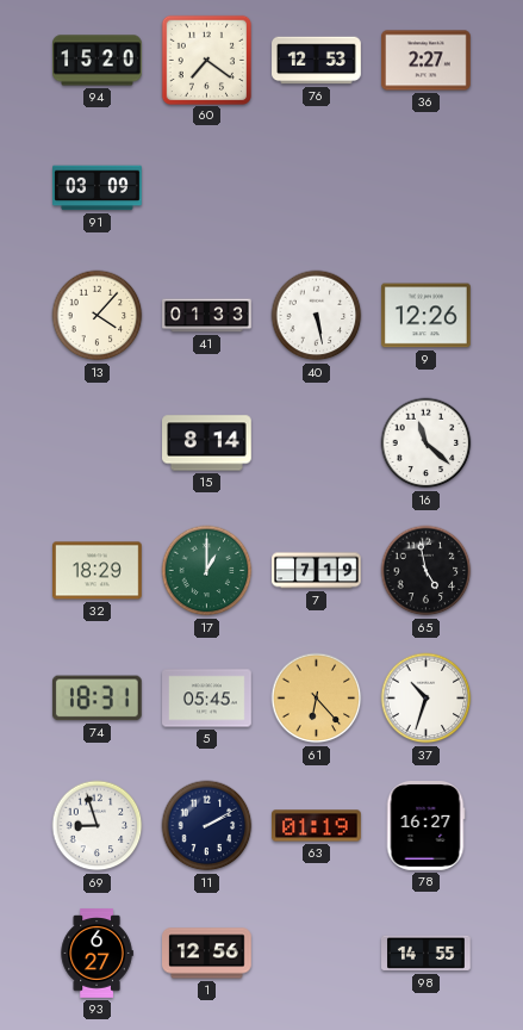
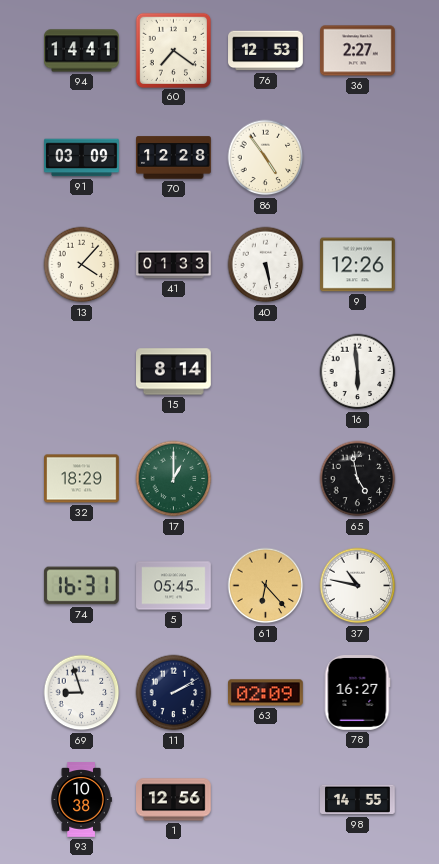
94: 15:20 -> 14:41
70: none -> 12:28
86: none -> 4:54
16: 11:22 -> 5:59
7: 7:19 -> none
74: 18:31 -> 16:31
37: 10:33 -> 10:47
63: 01:19 -> 02:09
93: 6:27 -> 10:38
